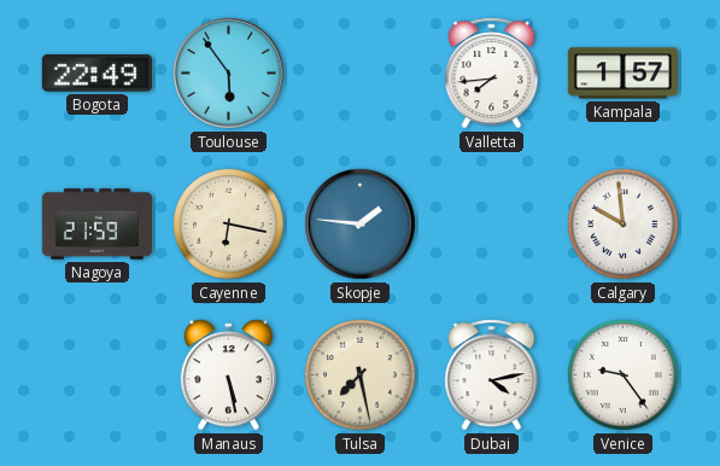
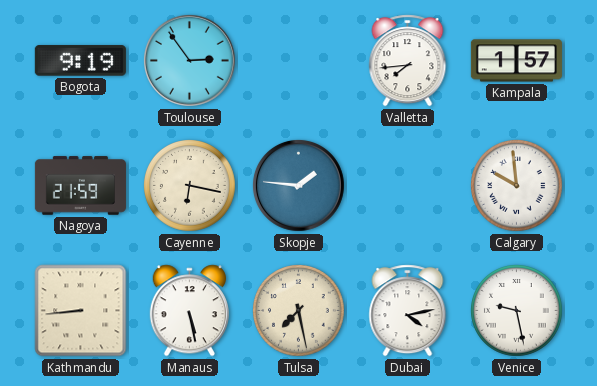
Bogota: 22:49 -> 9:19
Toulouse: 5:54 -> 2:54
Kathmandu: none -> 8:44
Venice: 9:24 -> 9:28
